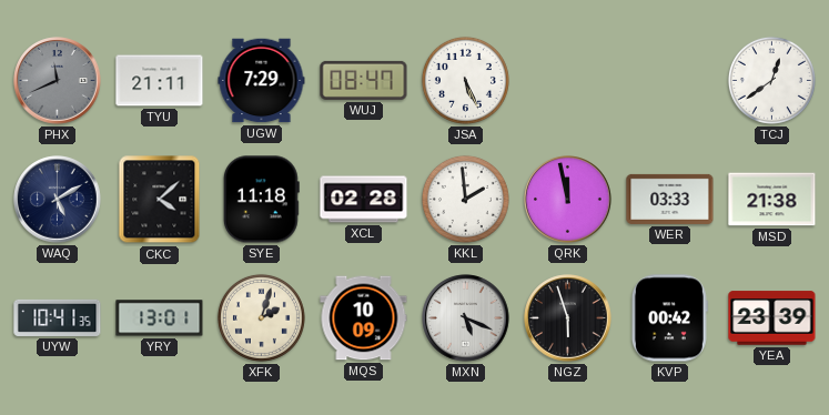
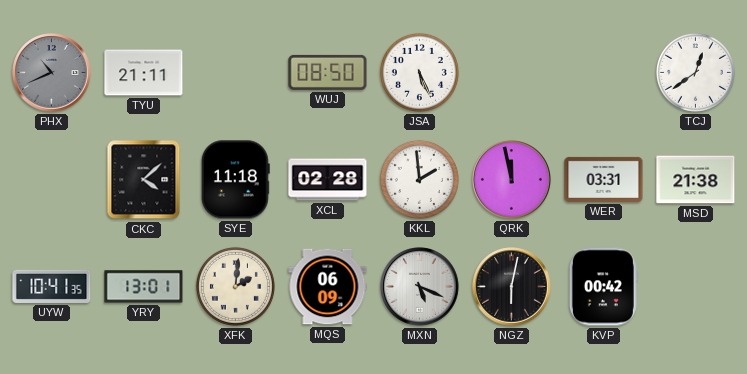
PHX: 11:41 -> 10:41
UGW: 7:29 -> none
WUJ: 08:47 -> 08:50
WAQ: 5:10 -> none
WER: 03:33 -> 03:31
XFK: 2:03 -> 2:01
MQS: 10:09 -> 06:09
NGZ: 5:57 -> 6:02
YEA: 23:39 -> none
